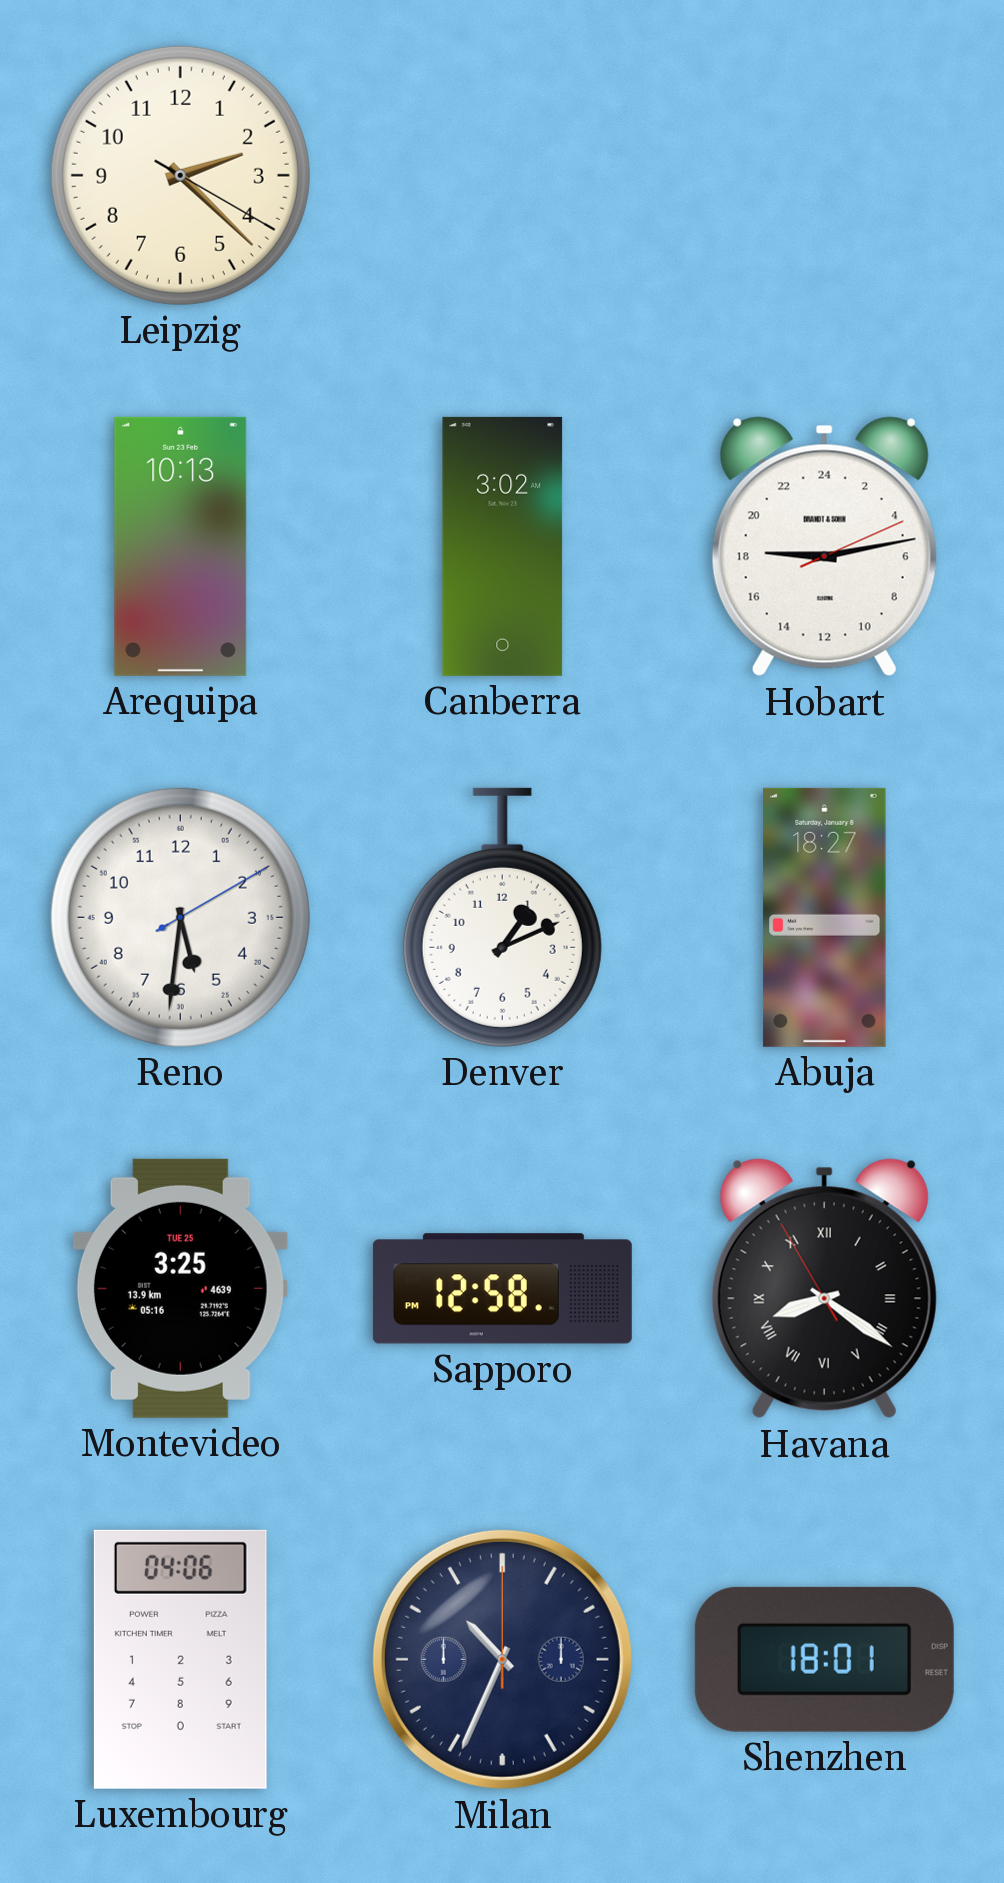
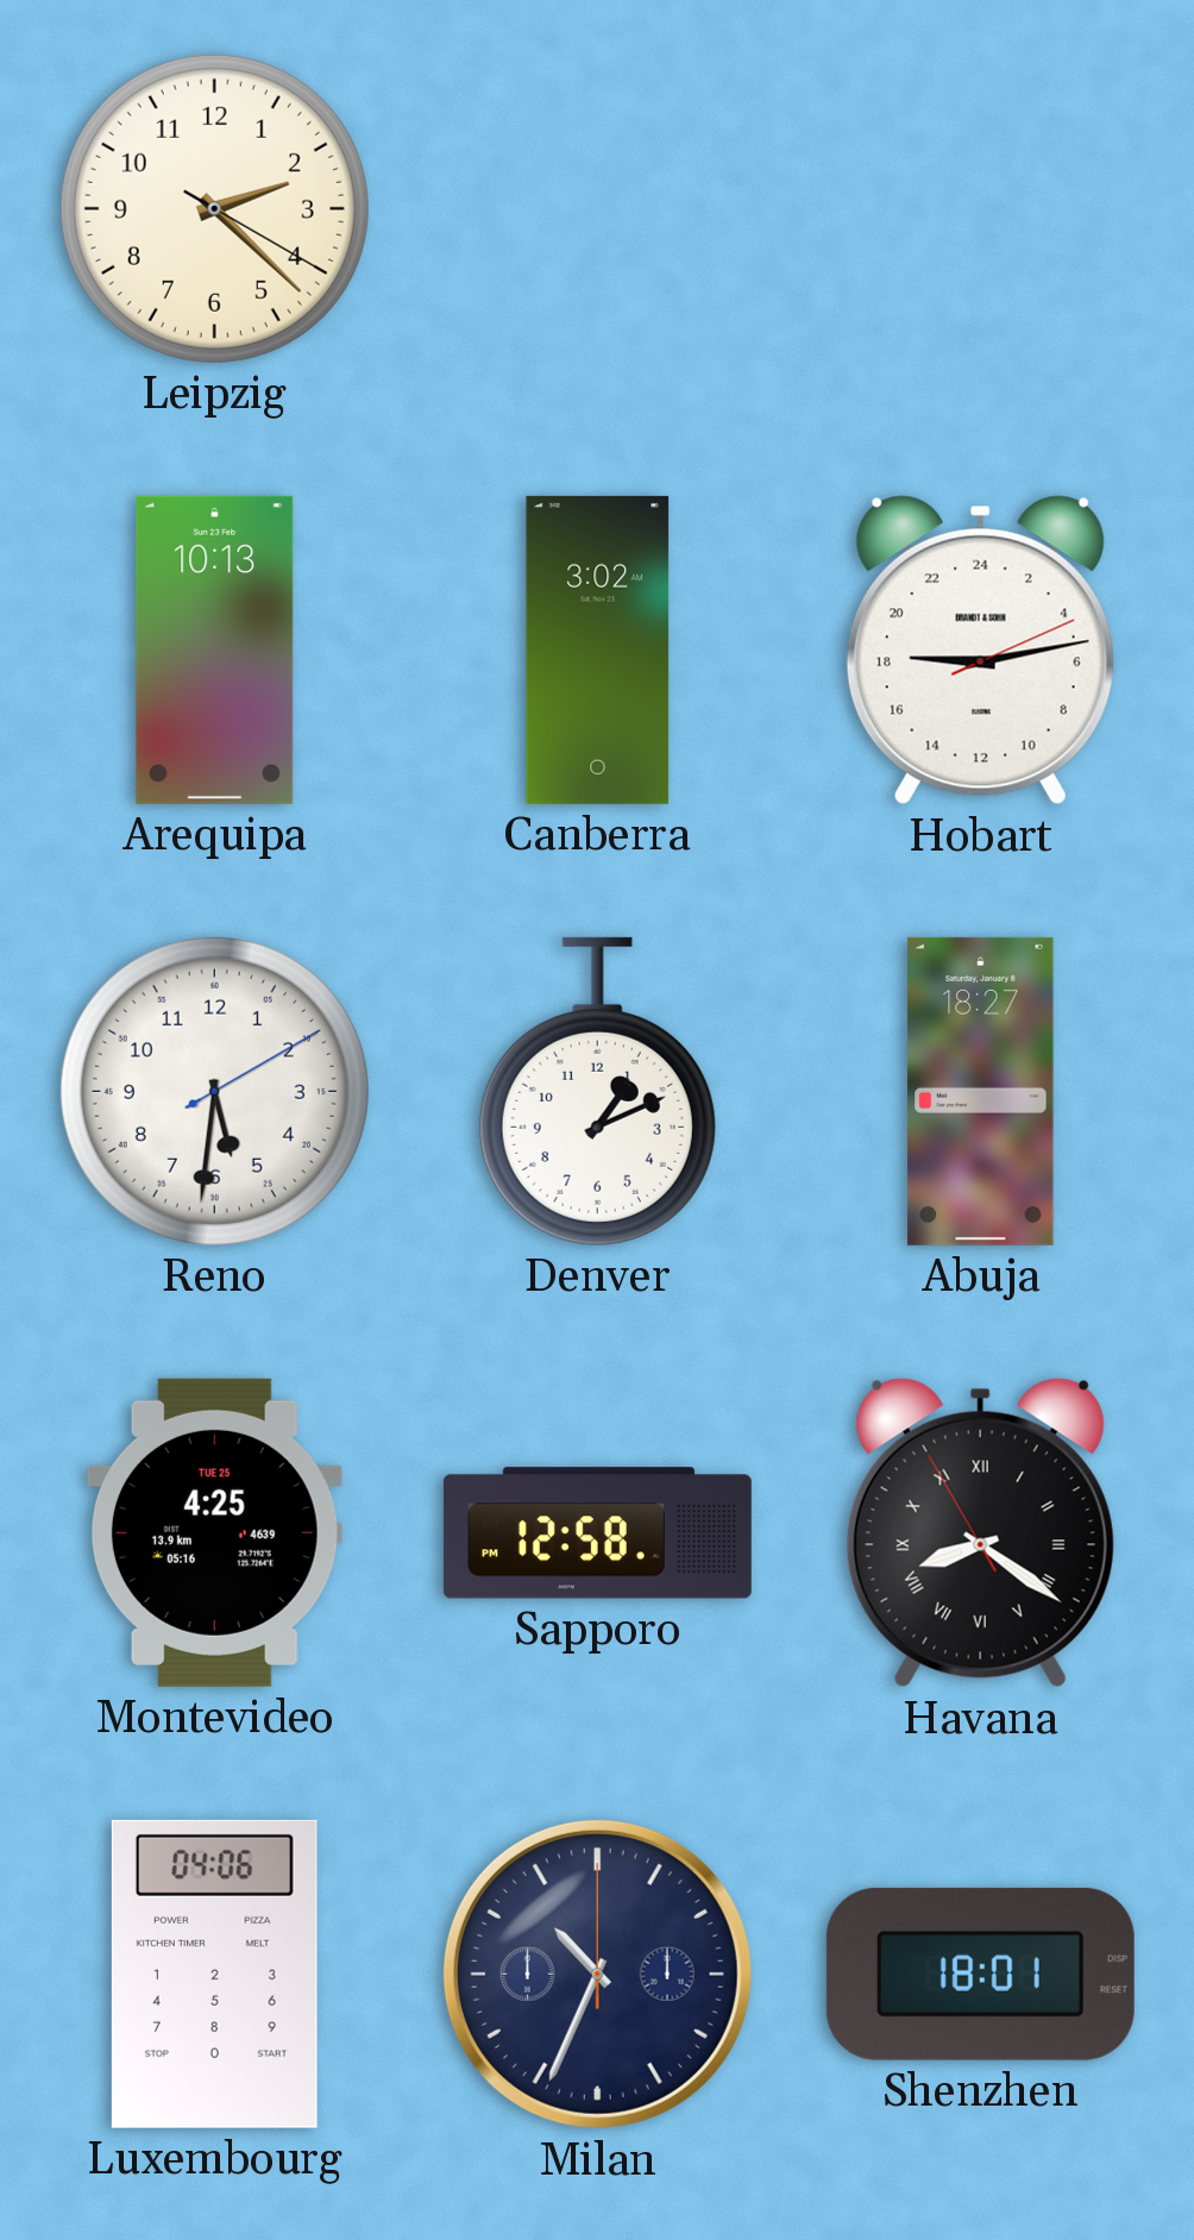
Montevideo: 3:25 -> 4:25
